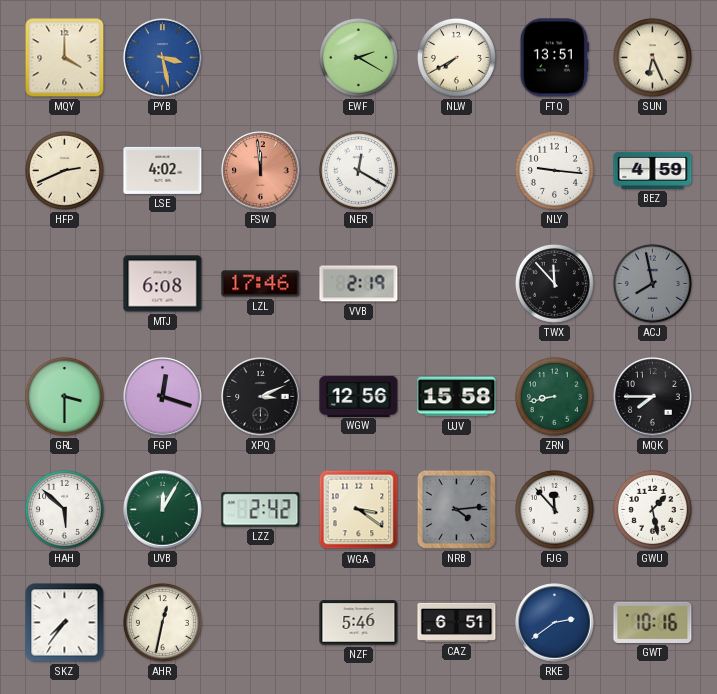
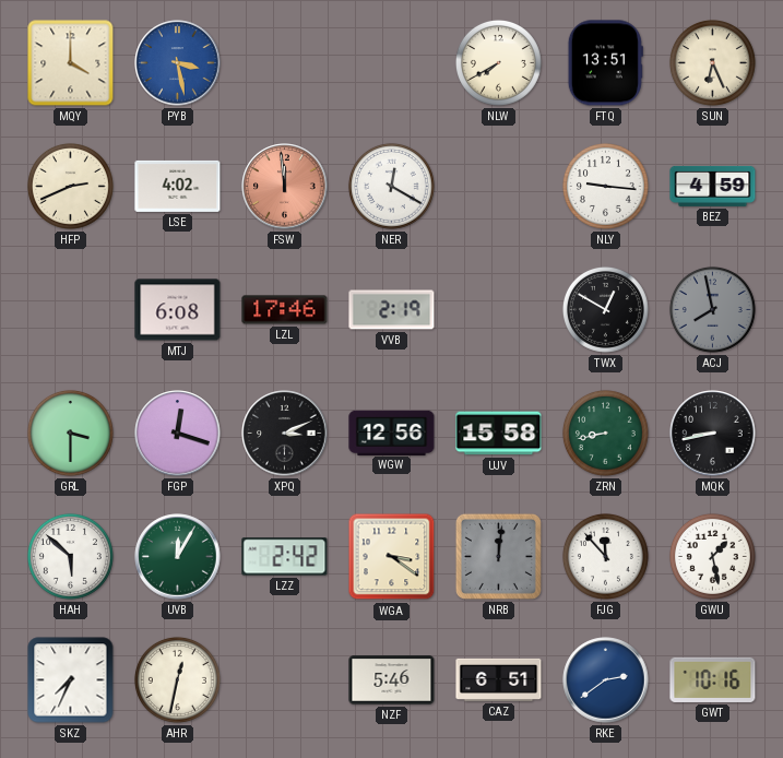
EWF: 2:20 -> none
TWX: 11:53 -> 12:50
MQK: 7:45 -> 8:43
NRB: 4:14 -> 12:01
SKZ: 7:36 -> 7:34
